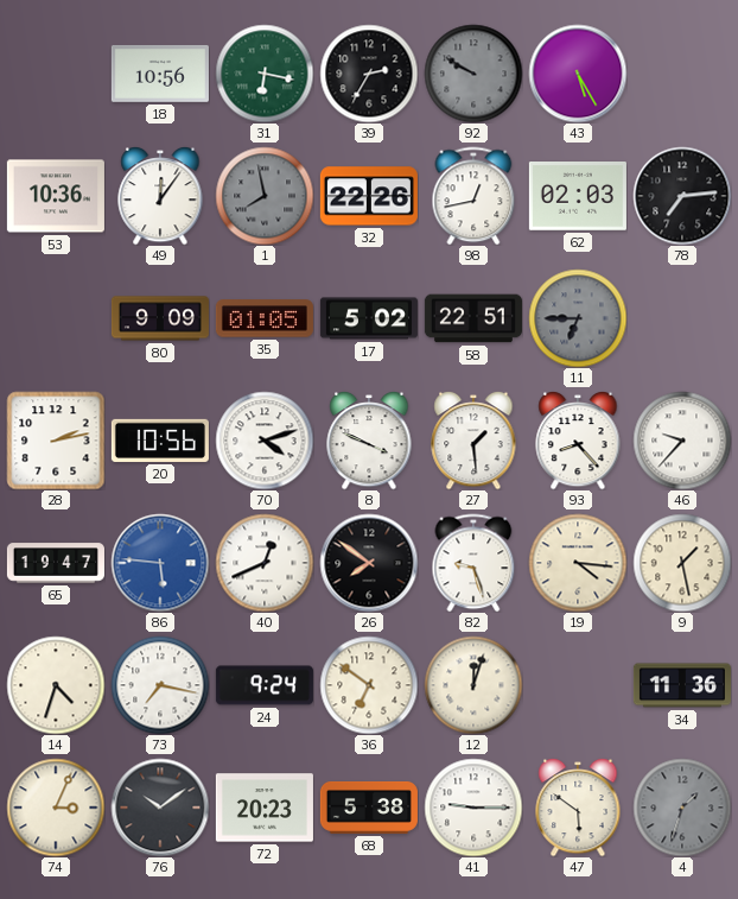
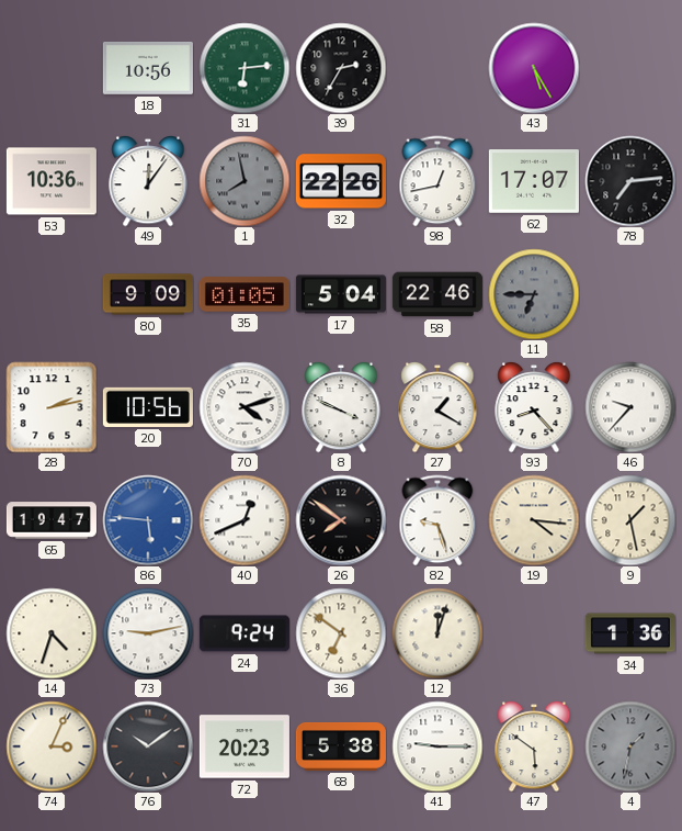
31: 6:17 -> 6:14
92: 9:50 -> none
62: 02:03 -> 17:07
17: 5:02 -> 5:04
58: 22:51 -> 22:46
27: 1:29 -> 1:20
73: 7:17 -> 9:13
34: 11:36 -> 1:36
4: 1:33 -> 1:32
